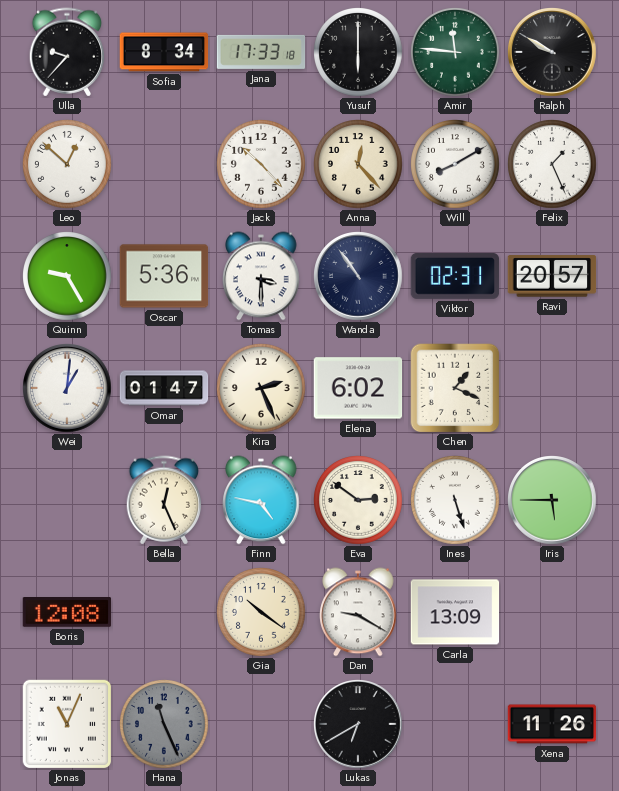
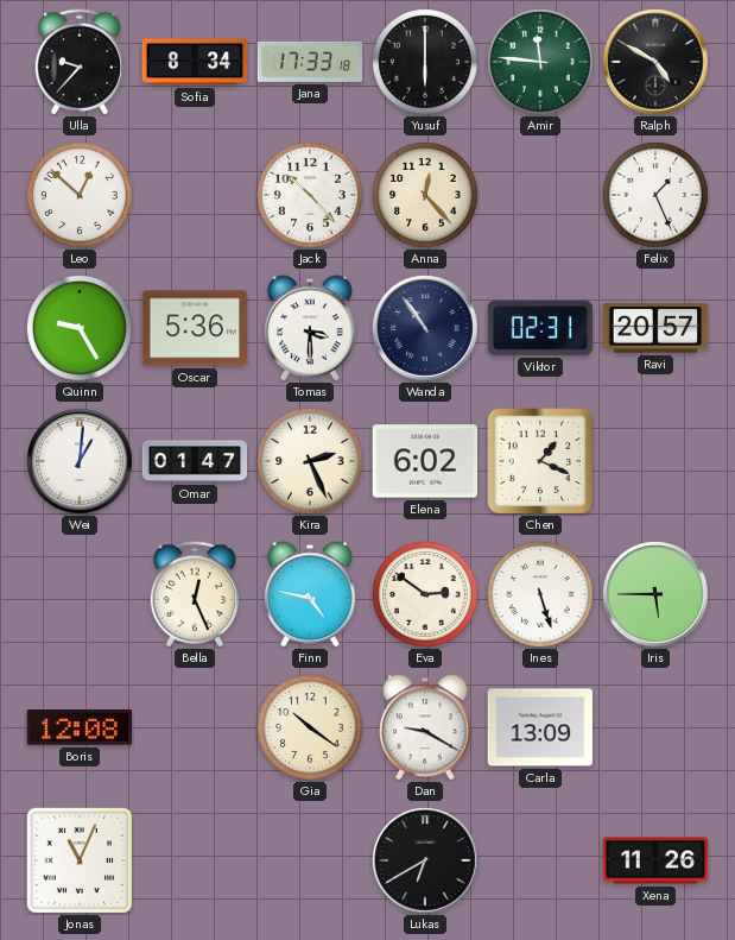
Ralph: 9:50 -> 4:50
Will: 8:10 -> none
Hana: 11:26 -> none
